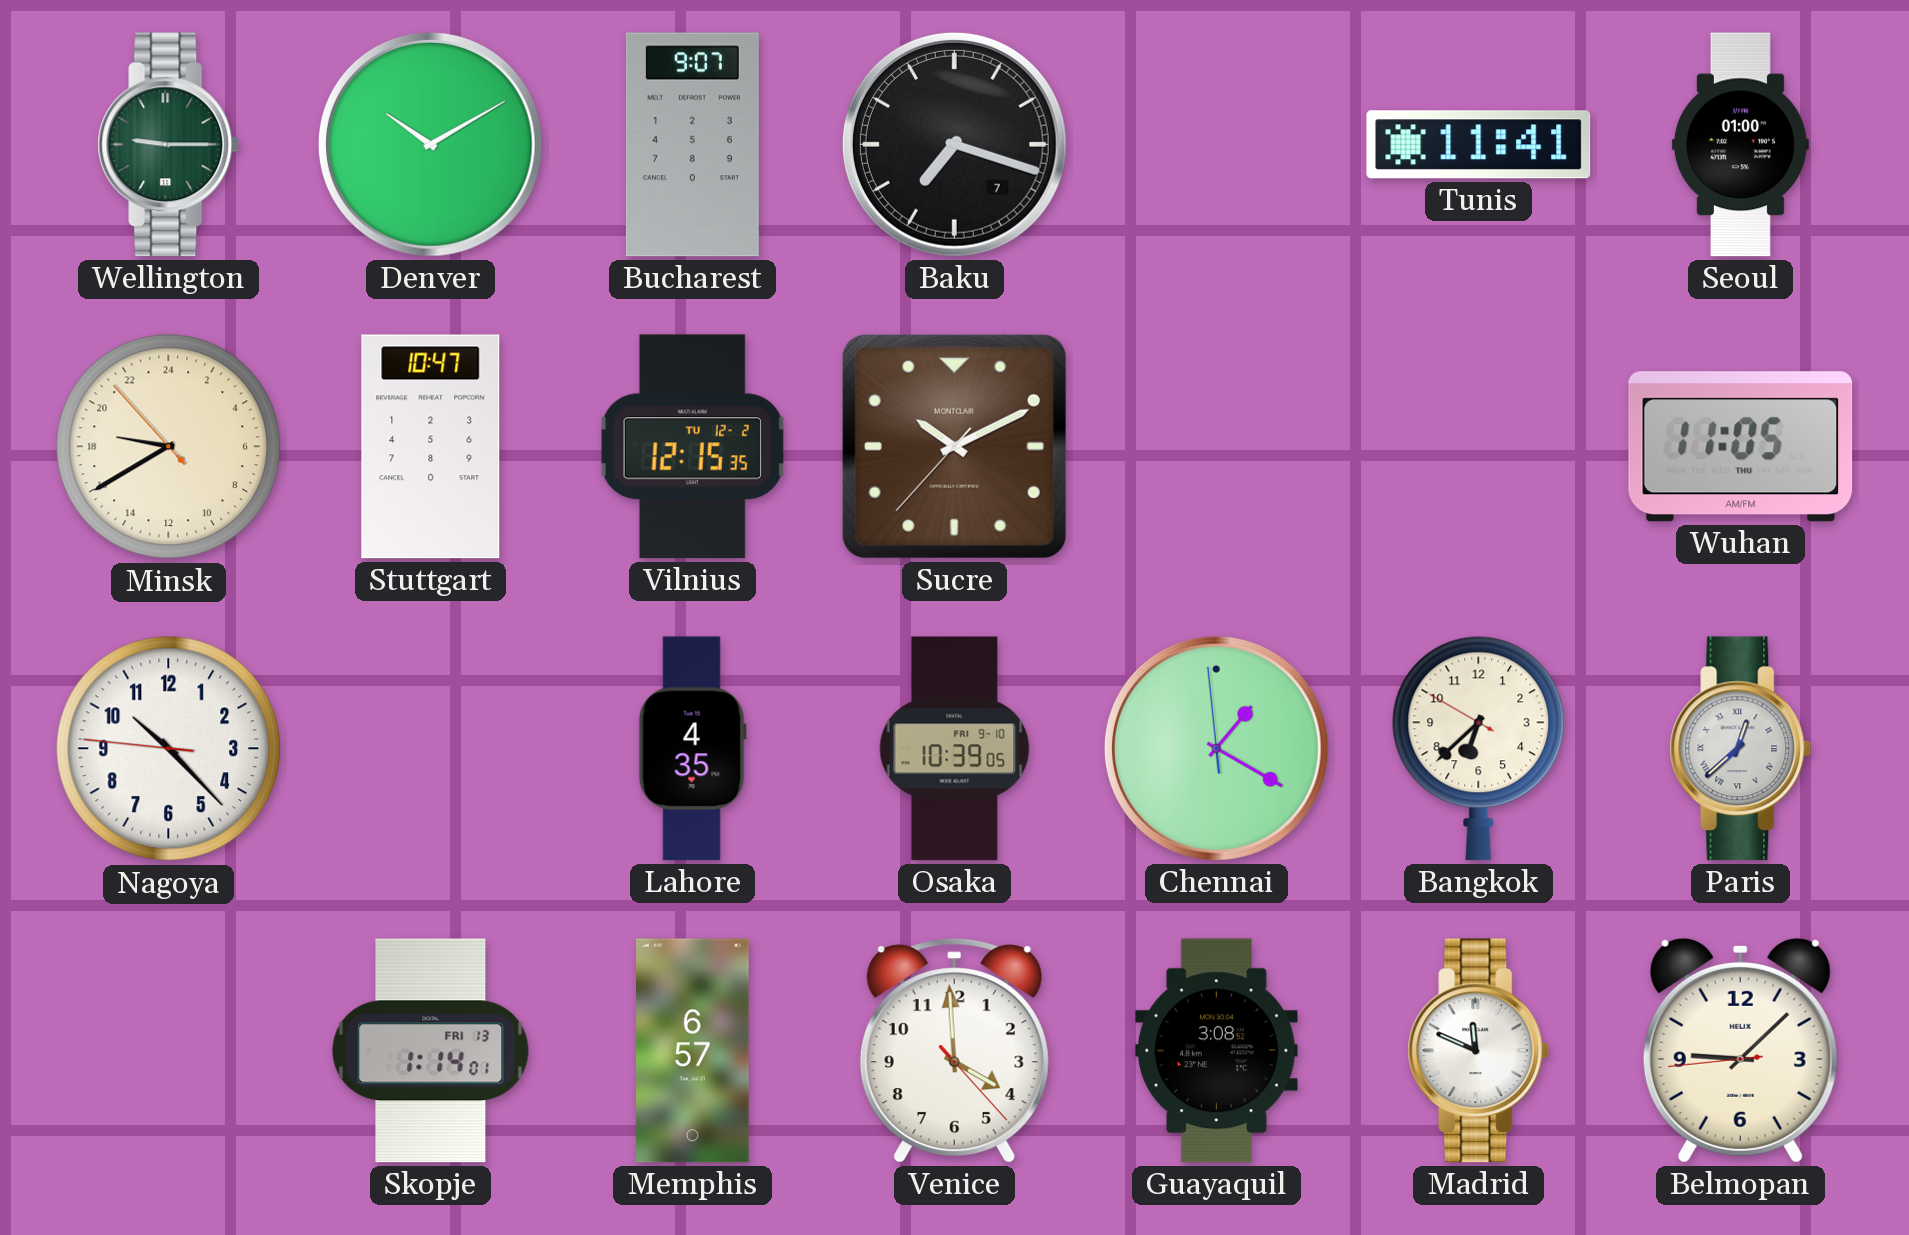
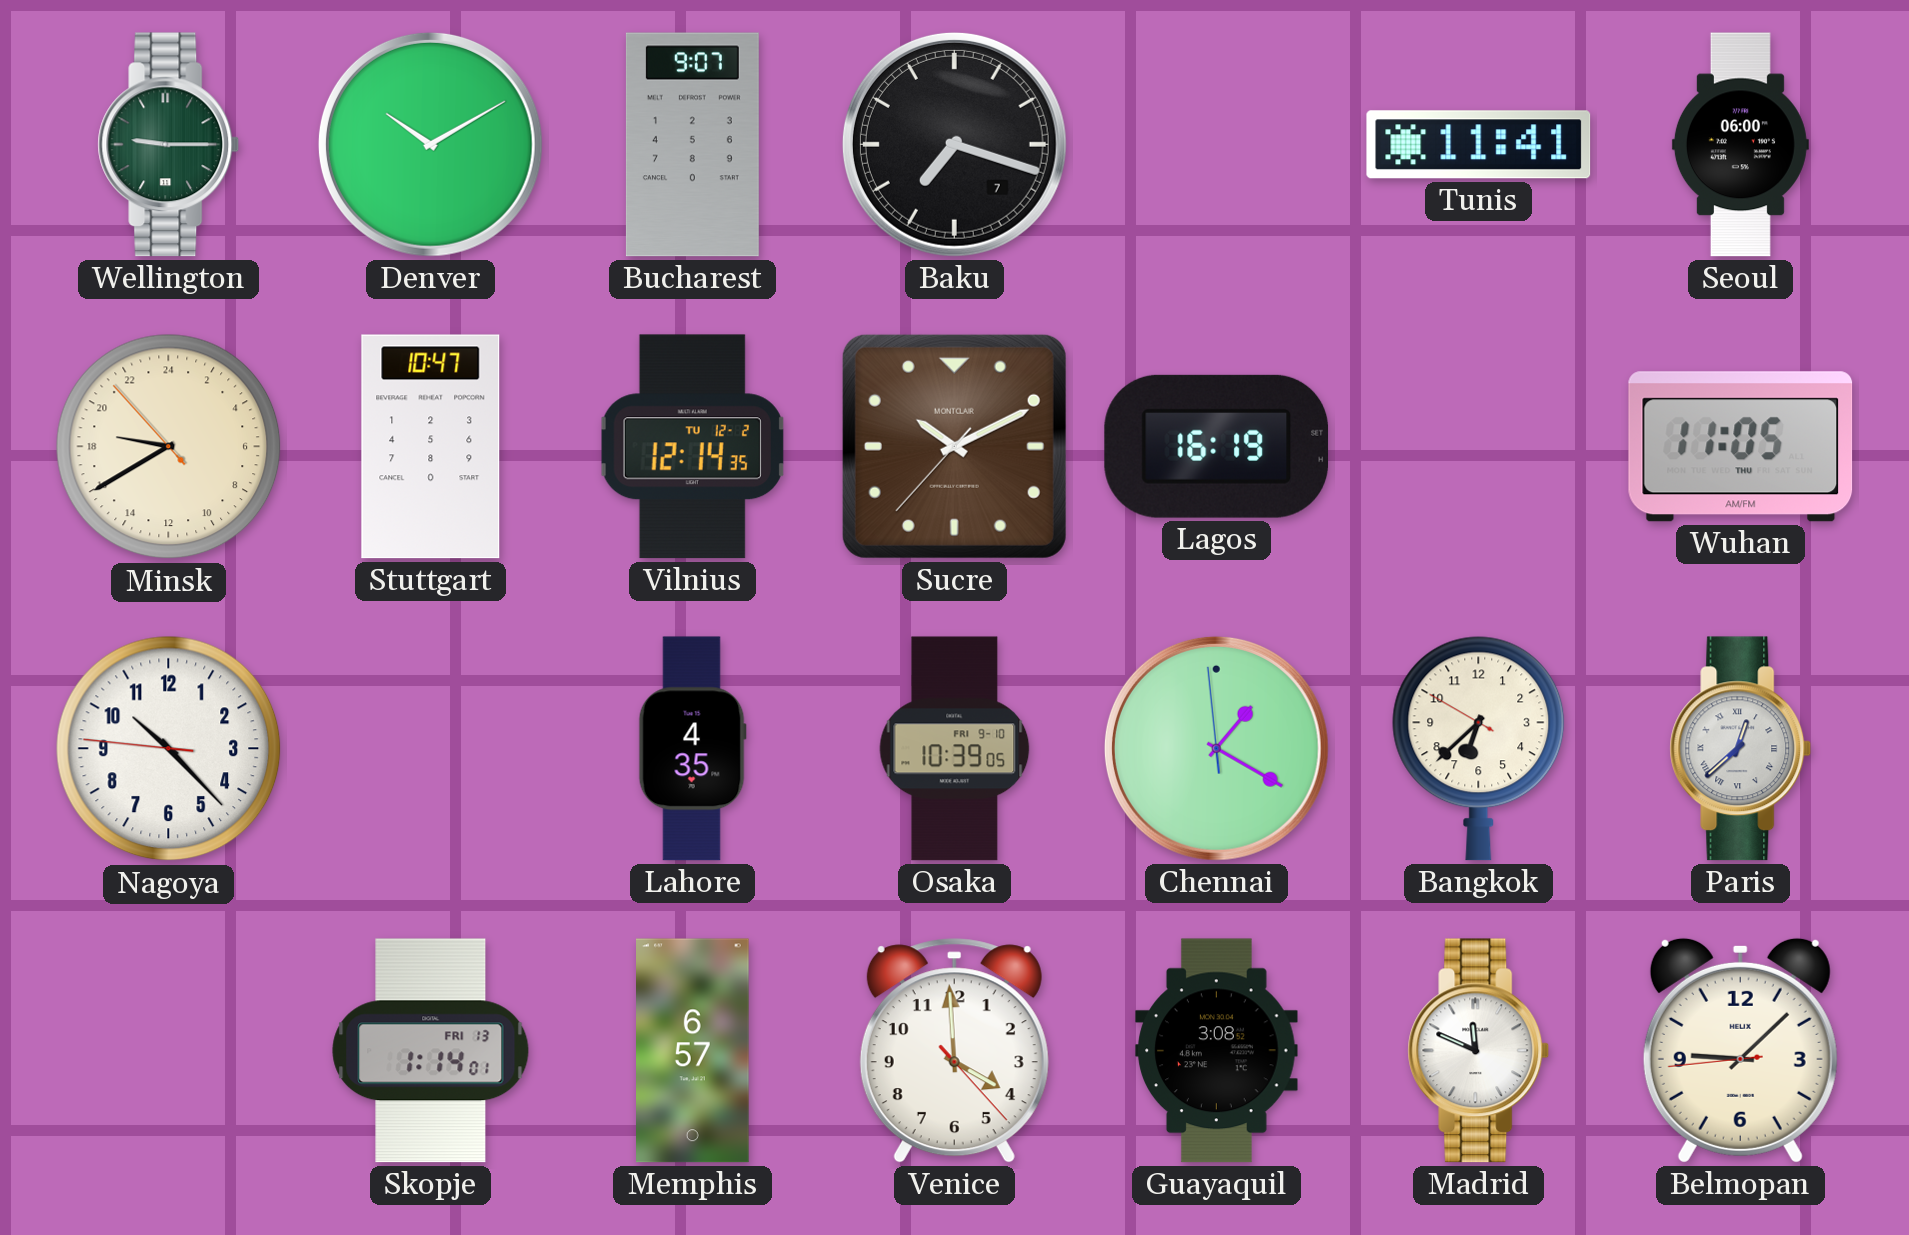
Seoul: 01:00 -> 06:00
Vilnius: 12:15 -> 12:14
Lagos: none -> 16:19
